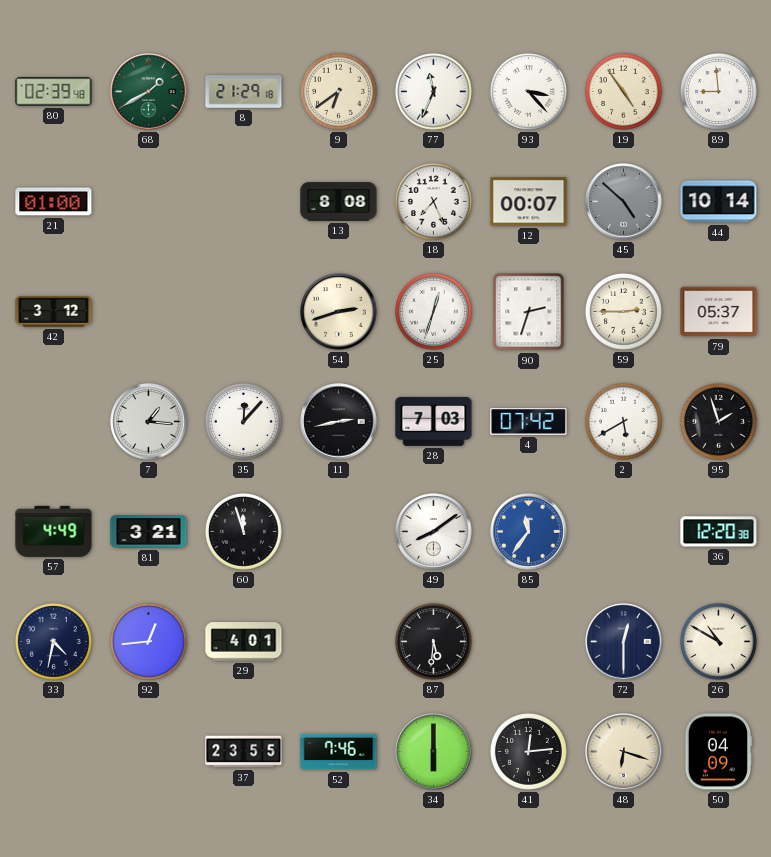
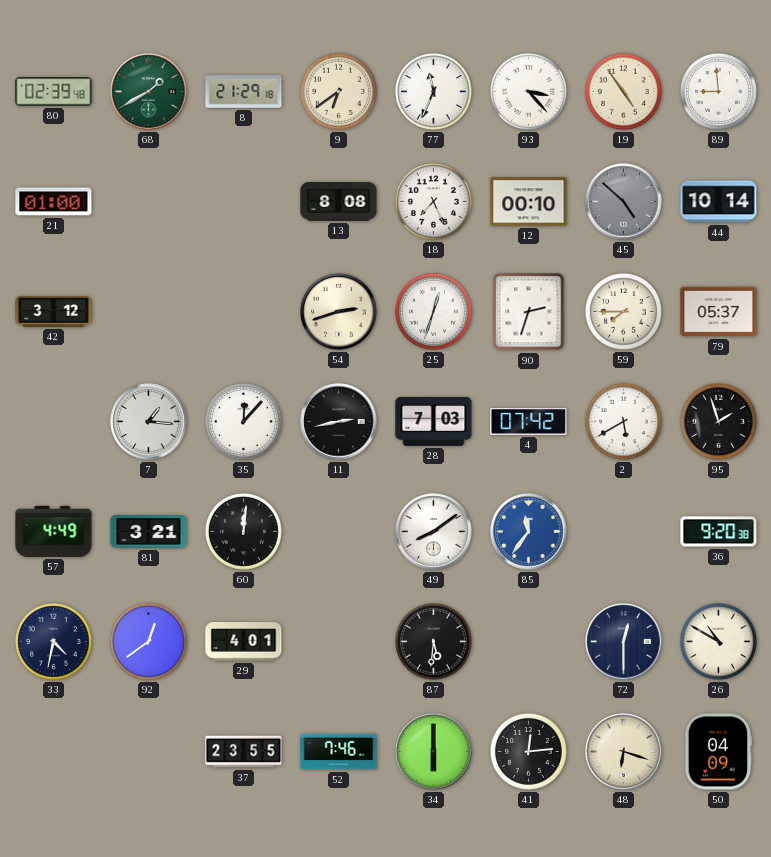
12: 00:07 -> 00:10
59: 2:45 -> 7:45
60: 11:57 -> 12:01
36: 12:20 -> 9:20
92: 12:44 -> 12:39
